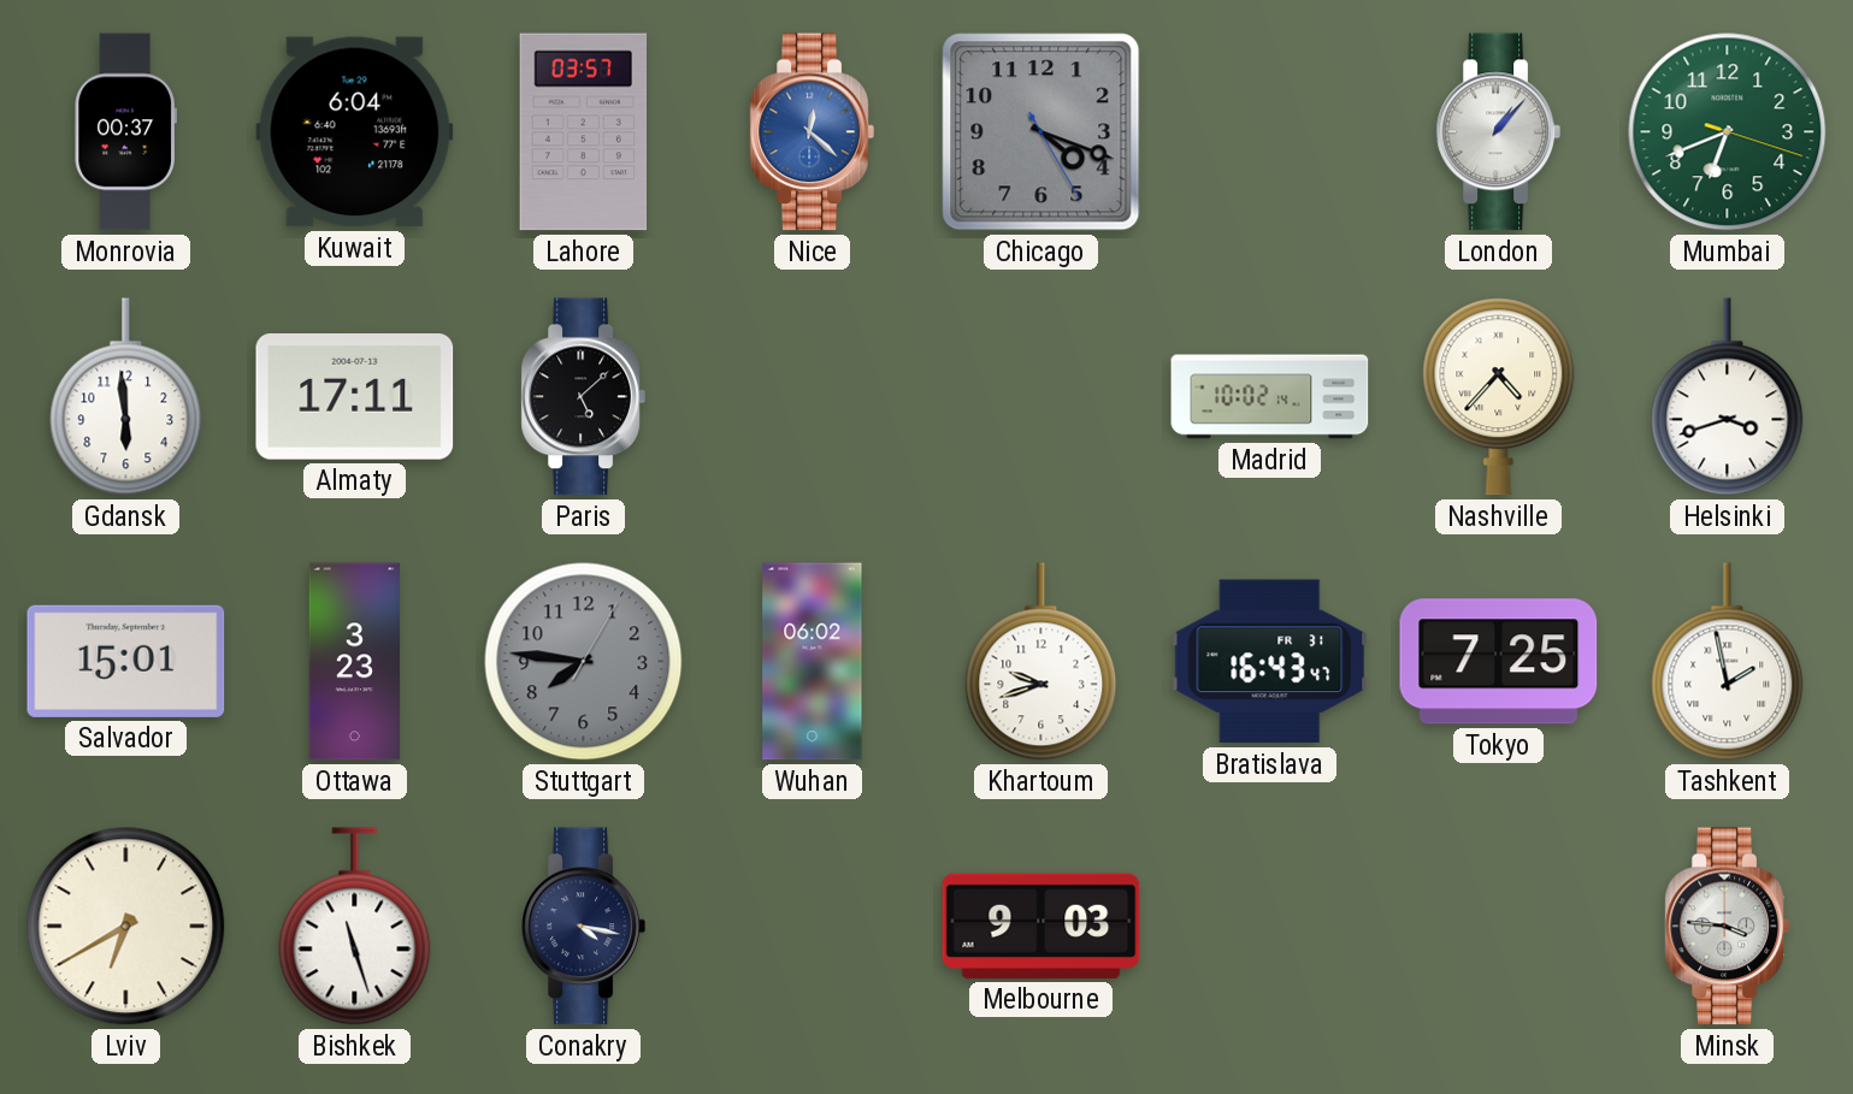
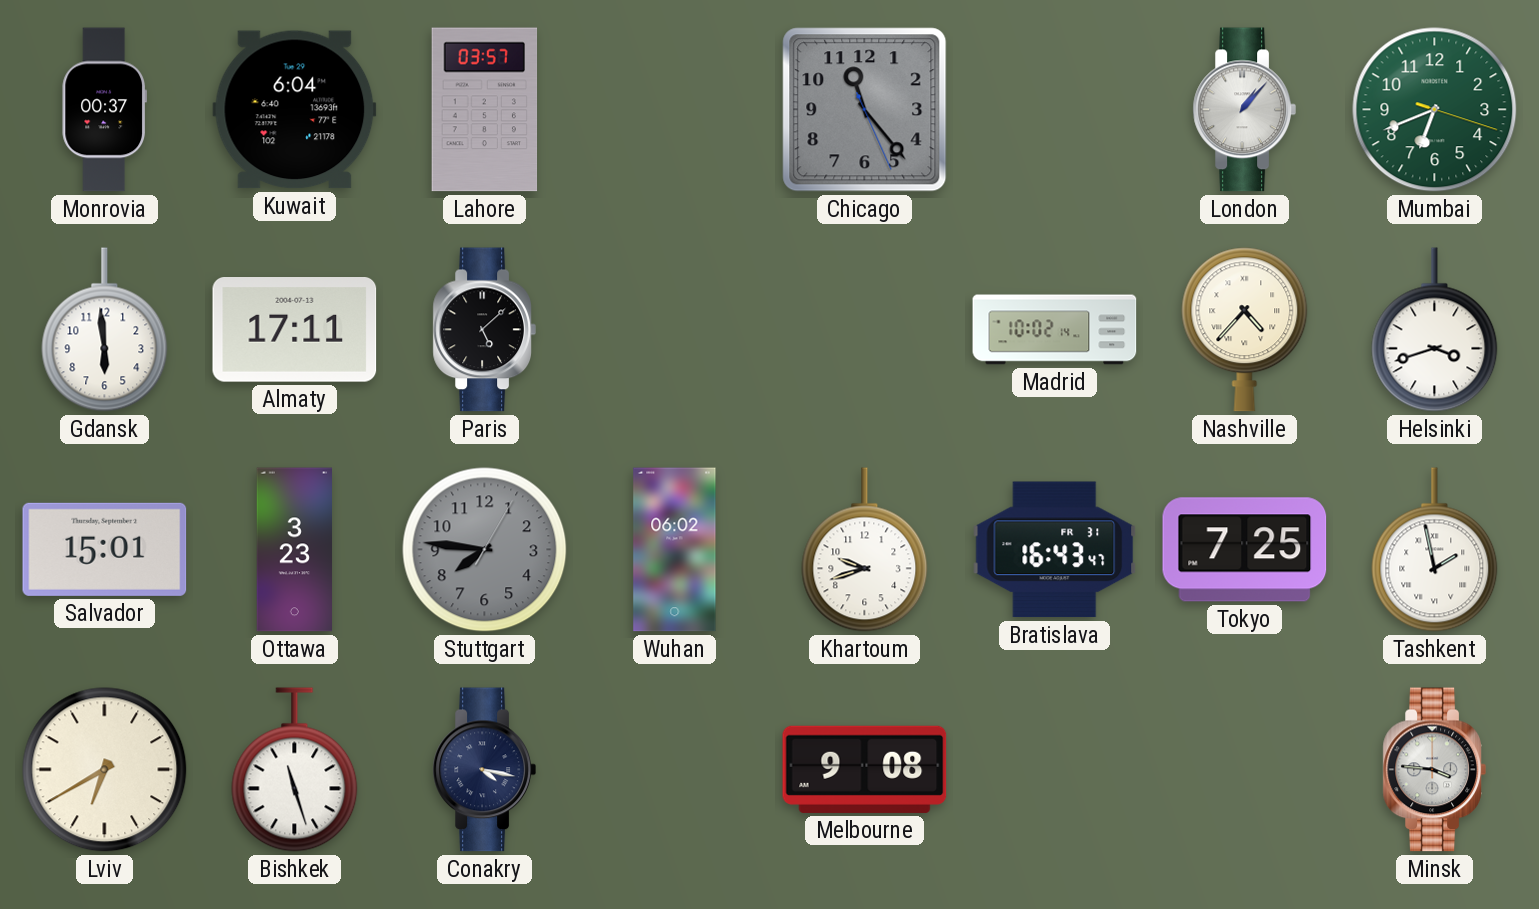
Nice: 12:22 -> none
Chicago: 4:18 -> 11:23
Melbourne: 9:03 -> 9:08
